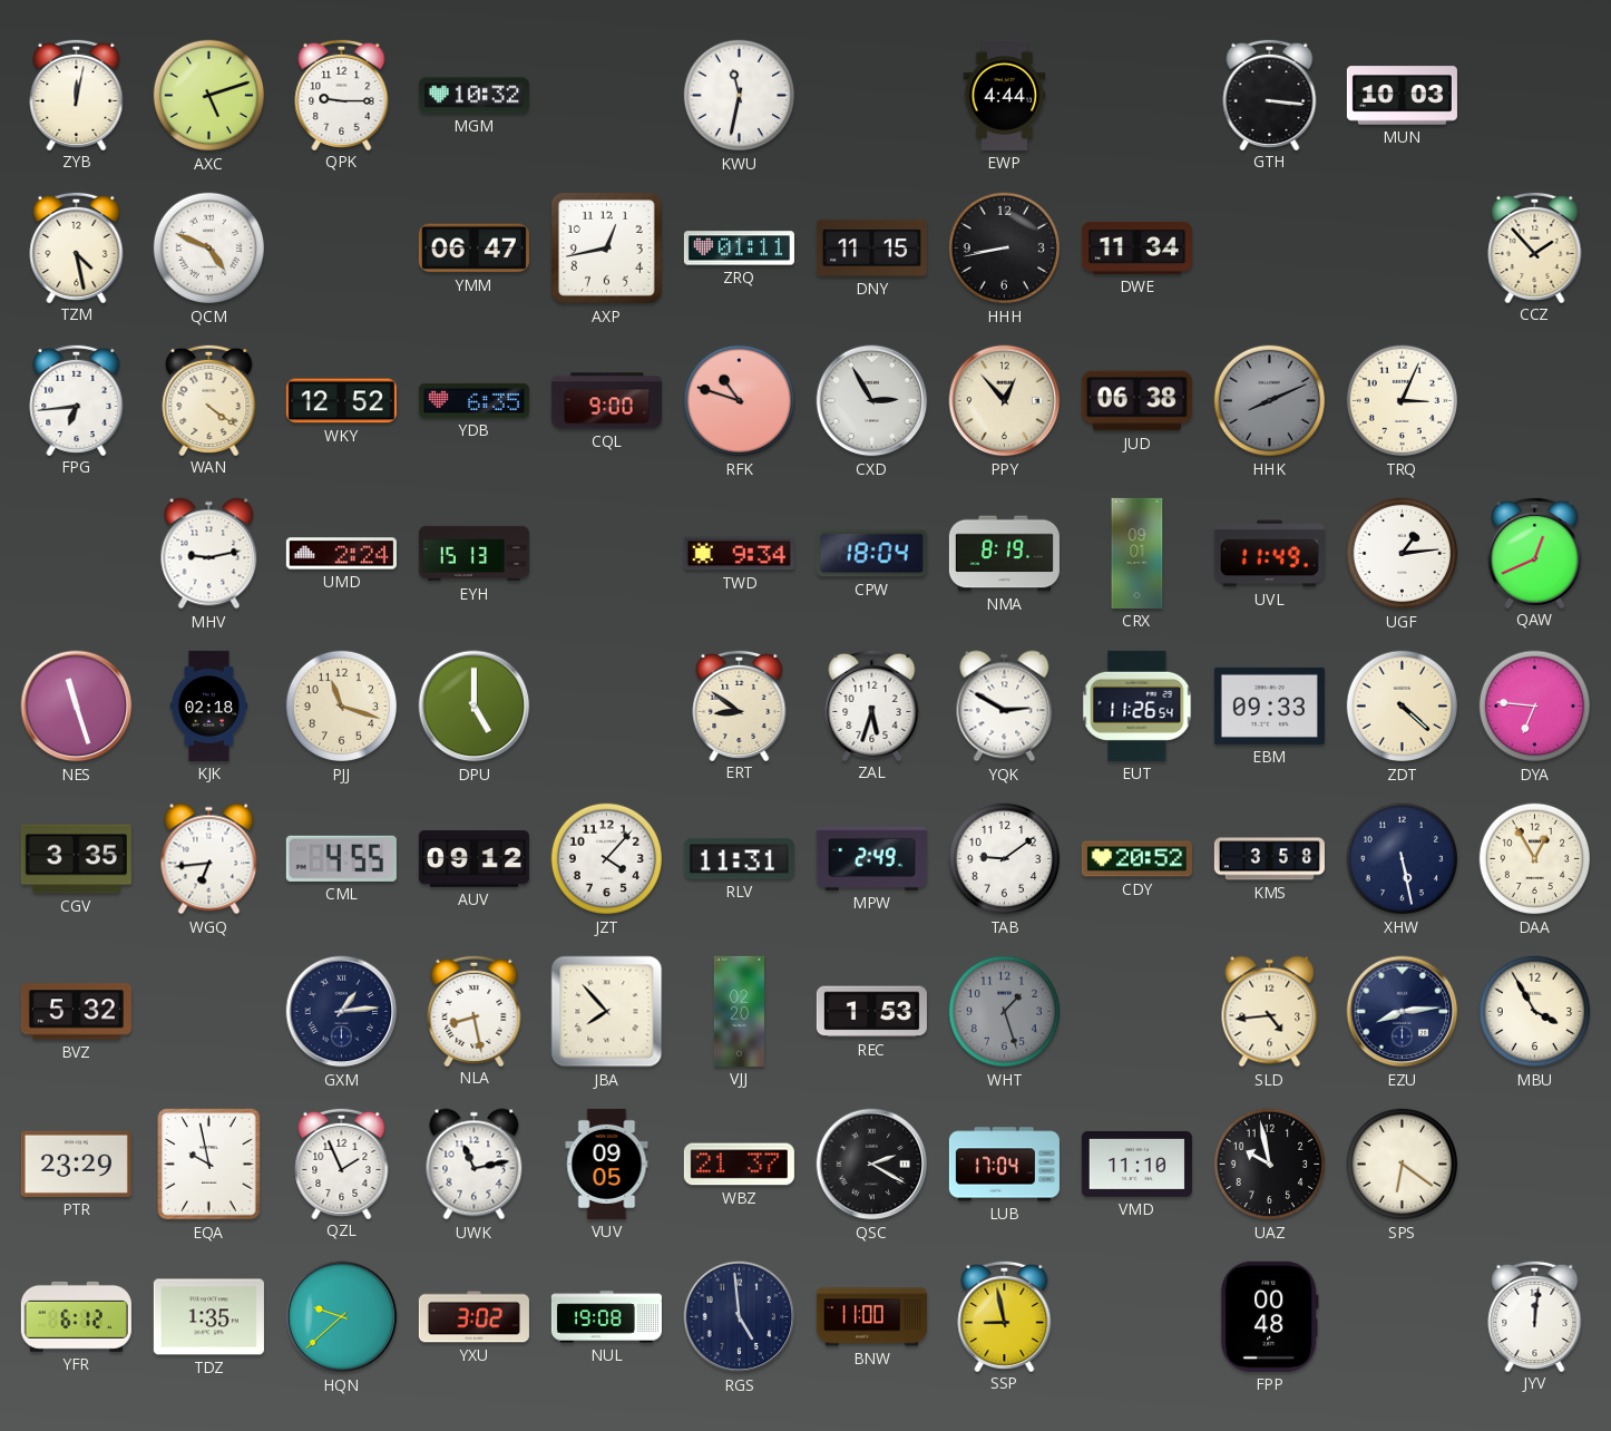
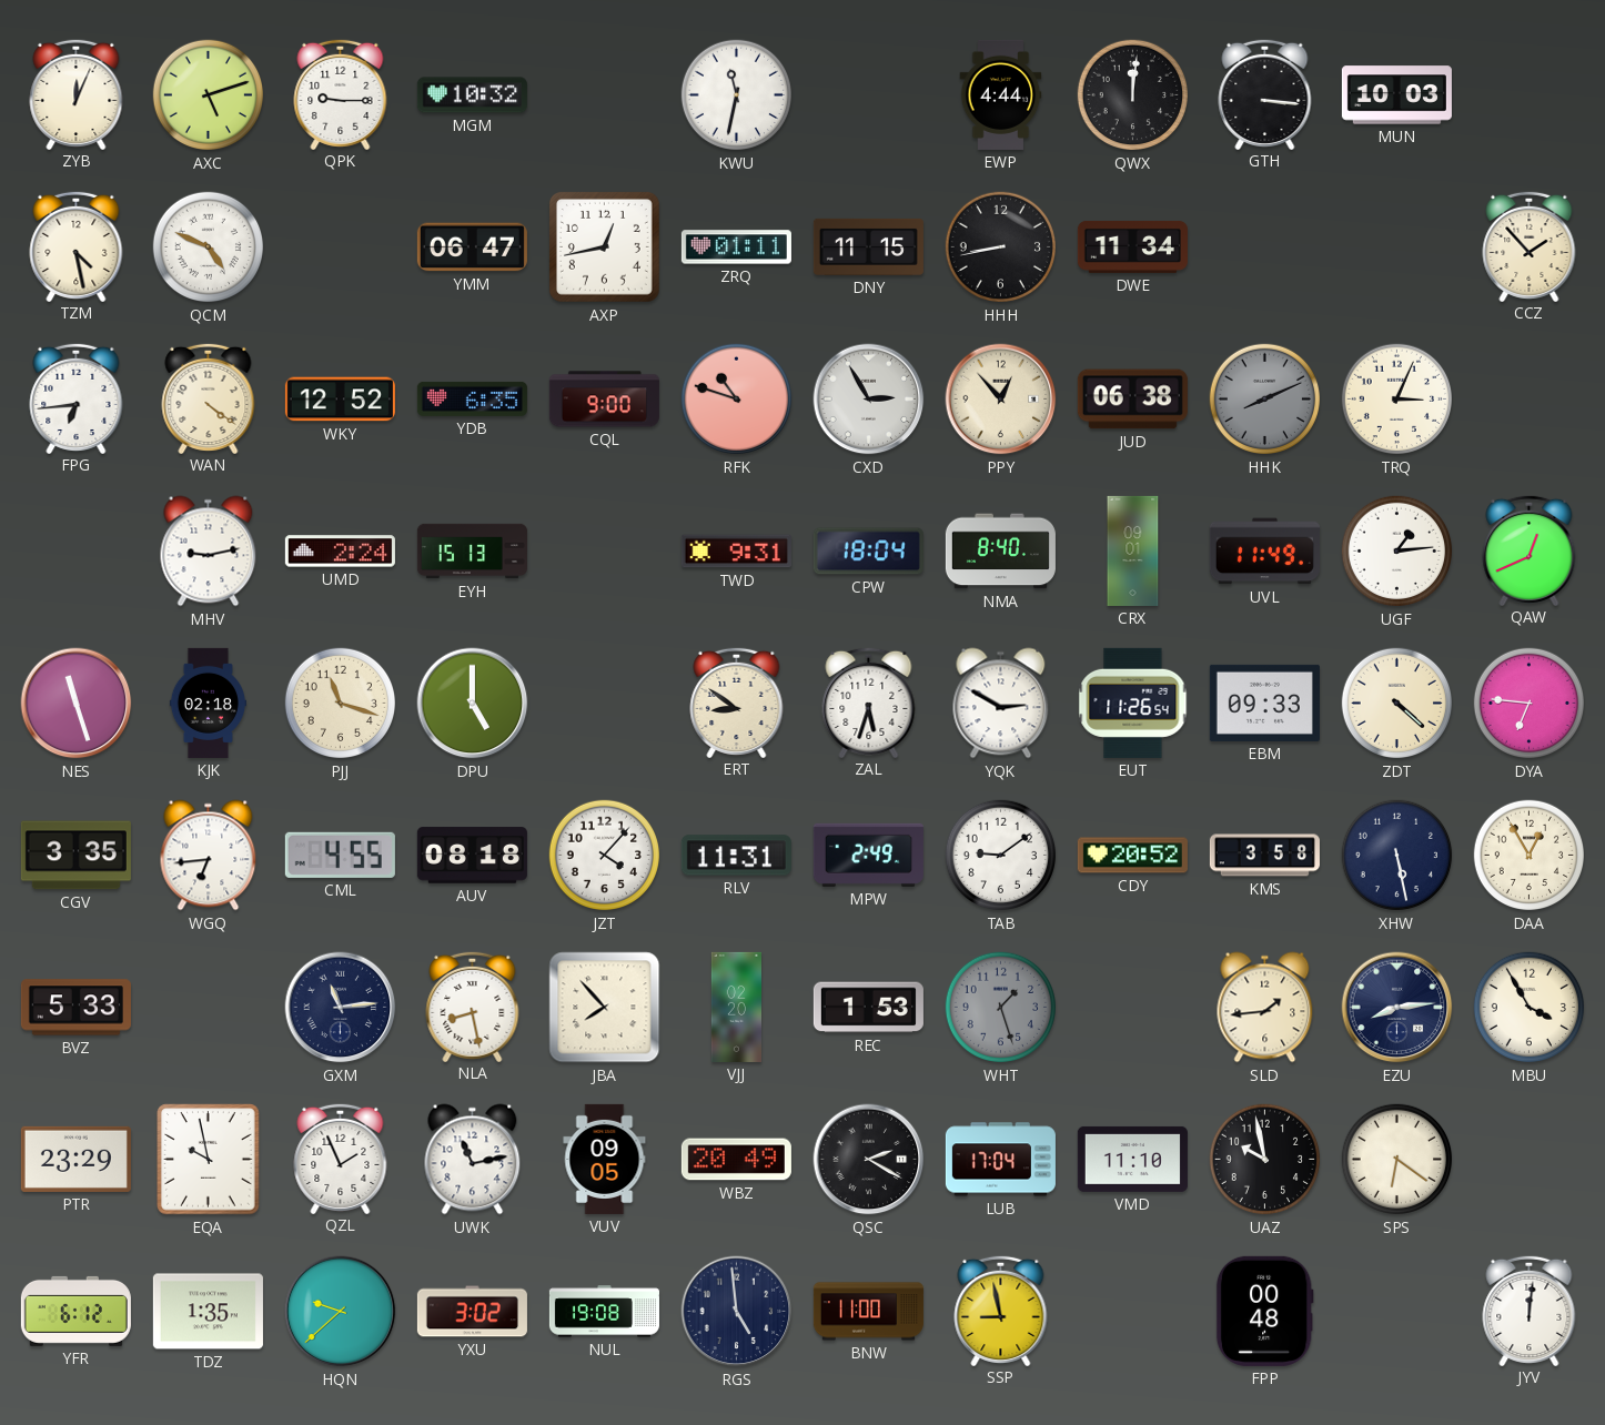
ZYB: 12:02 -> 12:04
QWX: none -> 12:01
TWD: 9:34 -> 9:31
NMA: 8:19 -> 8:40
AUV: 09:12 -> 08:18
BVZ: 5:32 -> 5:33
GXM: 1:14 -> 11:14
SLD: 4:44 -> 1:44
WBZ: 21:37 -> 20:49
